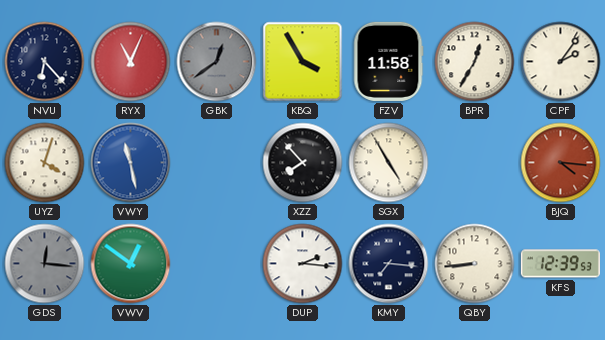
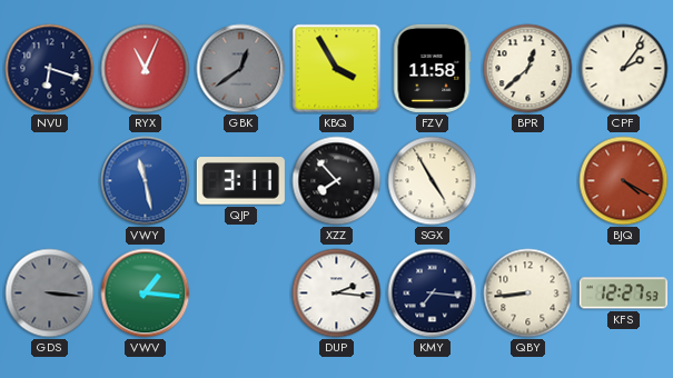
NVU: 6:23 -> 6:18
BPR: 12:35 -> 12:38
UYZ: 4:03 -> none
QJP: none -> 3:11
BJQ: 4:16 -> 4:20
GDS: 12:16 -> 3:16
VWV: 12:51 -> 1:16
KFS: 12:39 -> 12:27
